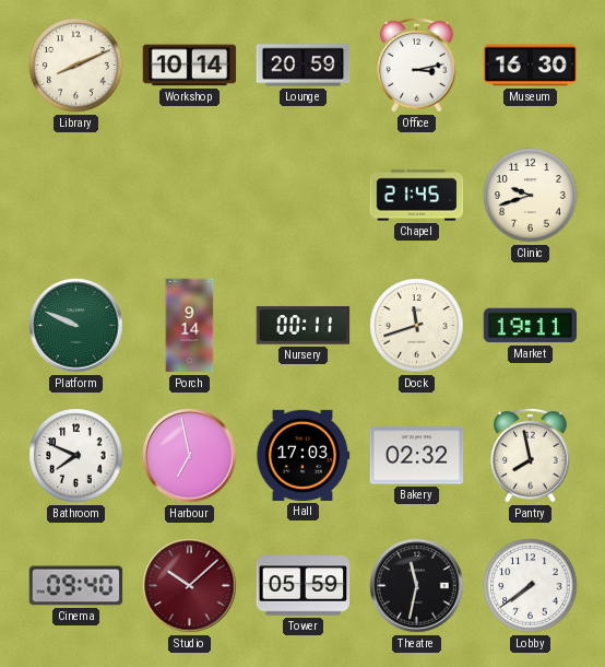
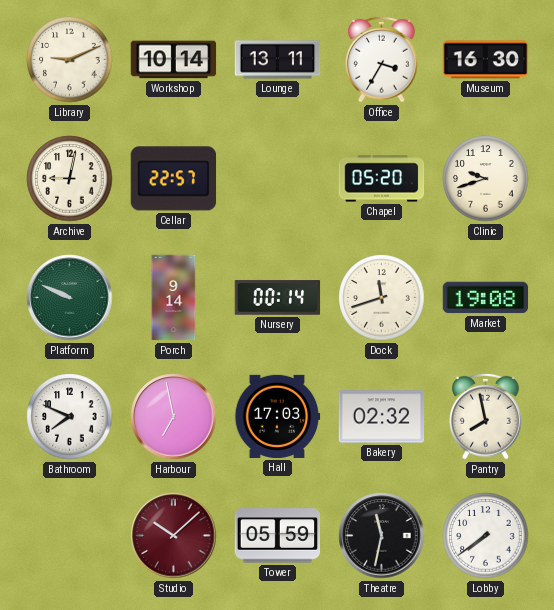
Library: 8:11 -> 9:11
Lounge: 20:59 -> 13:11
Office: 3:13 -> 3:35
Archive: none -> 9:02
Cellar: none -> 22:57
Chapel: 21:45 -> 05:20
Nursery: 00:11 -> 00:14
Market: 19:11 -> 19:08
Cinema: 09:40 -> none
